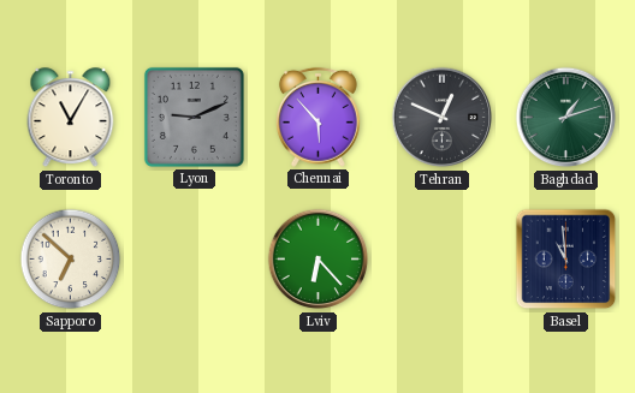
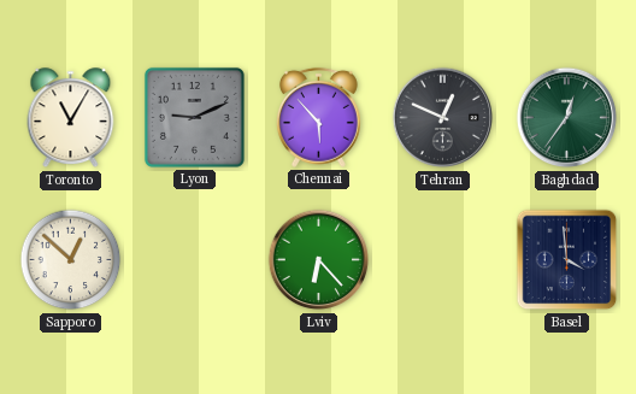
Baghdad: 1:12 -> 12:36
Sapporo: 6:52 -> 12:52
Basel: 10:59 -> 3:59
